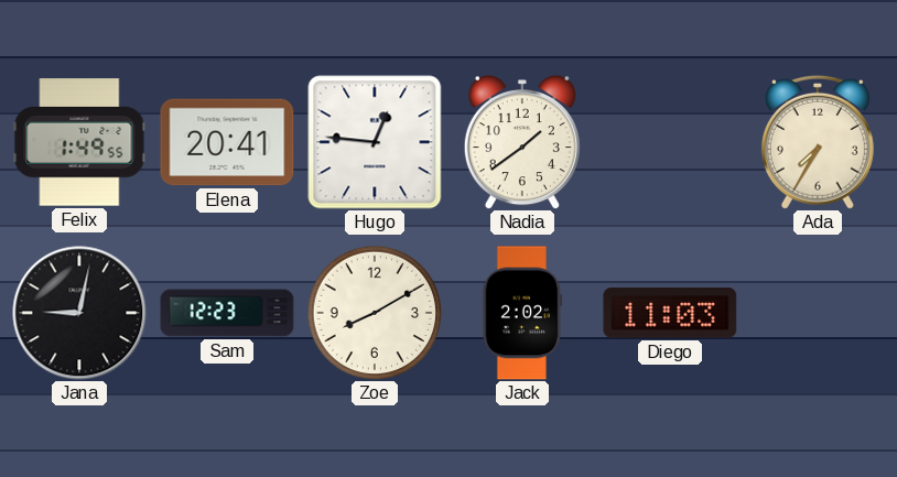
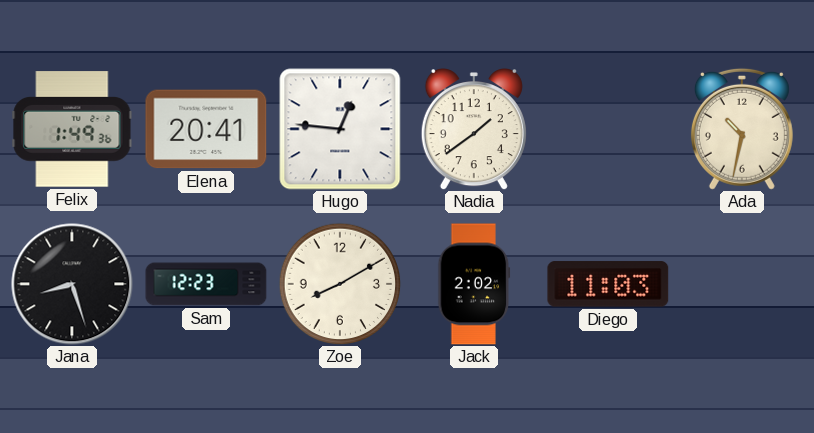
Felix: 1:49:55 -> 1:49:36
Ada: 7:35 -> 10:32
Jana: 9:02 -> 8:27
